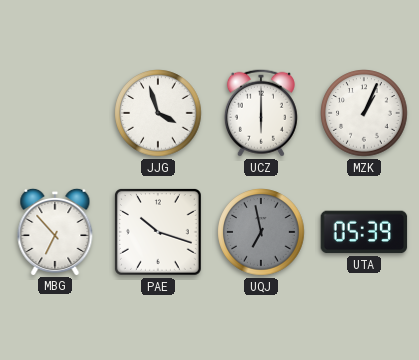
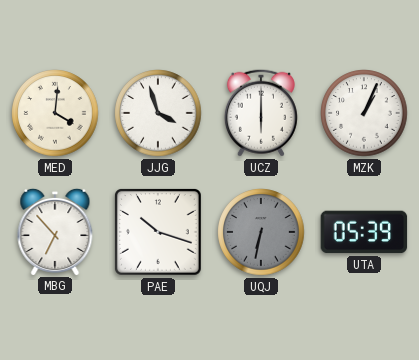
MED: none -> 4:01
UQJ: 6:58 -> 6:32
